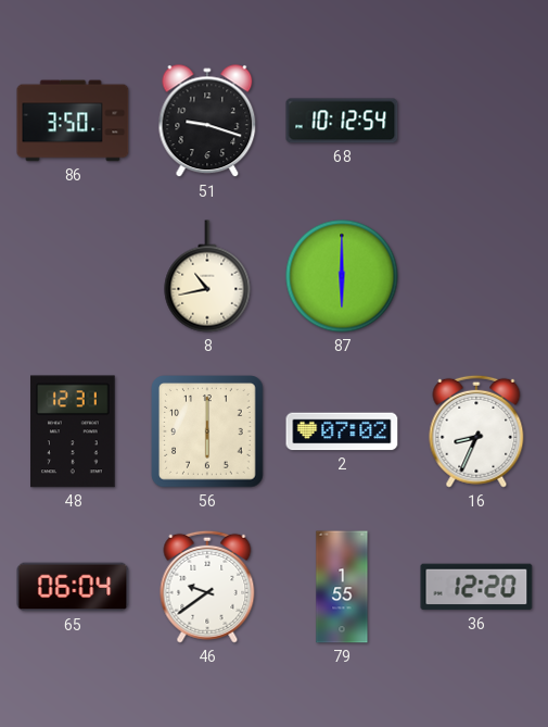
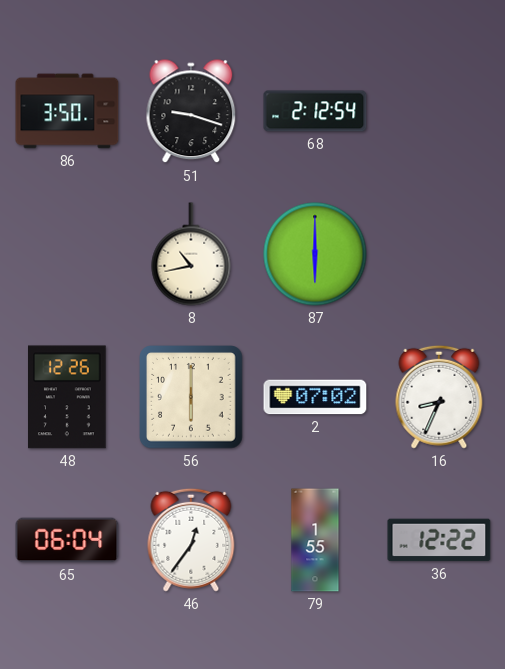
68: 10:12 -> 2:12
48: 12:31 -> 12:26
46: 9:39 -> 12:36
36: 12:20 -> 12:22
